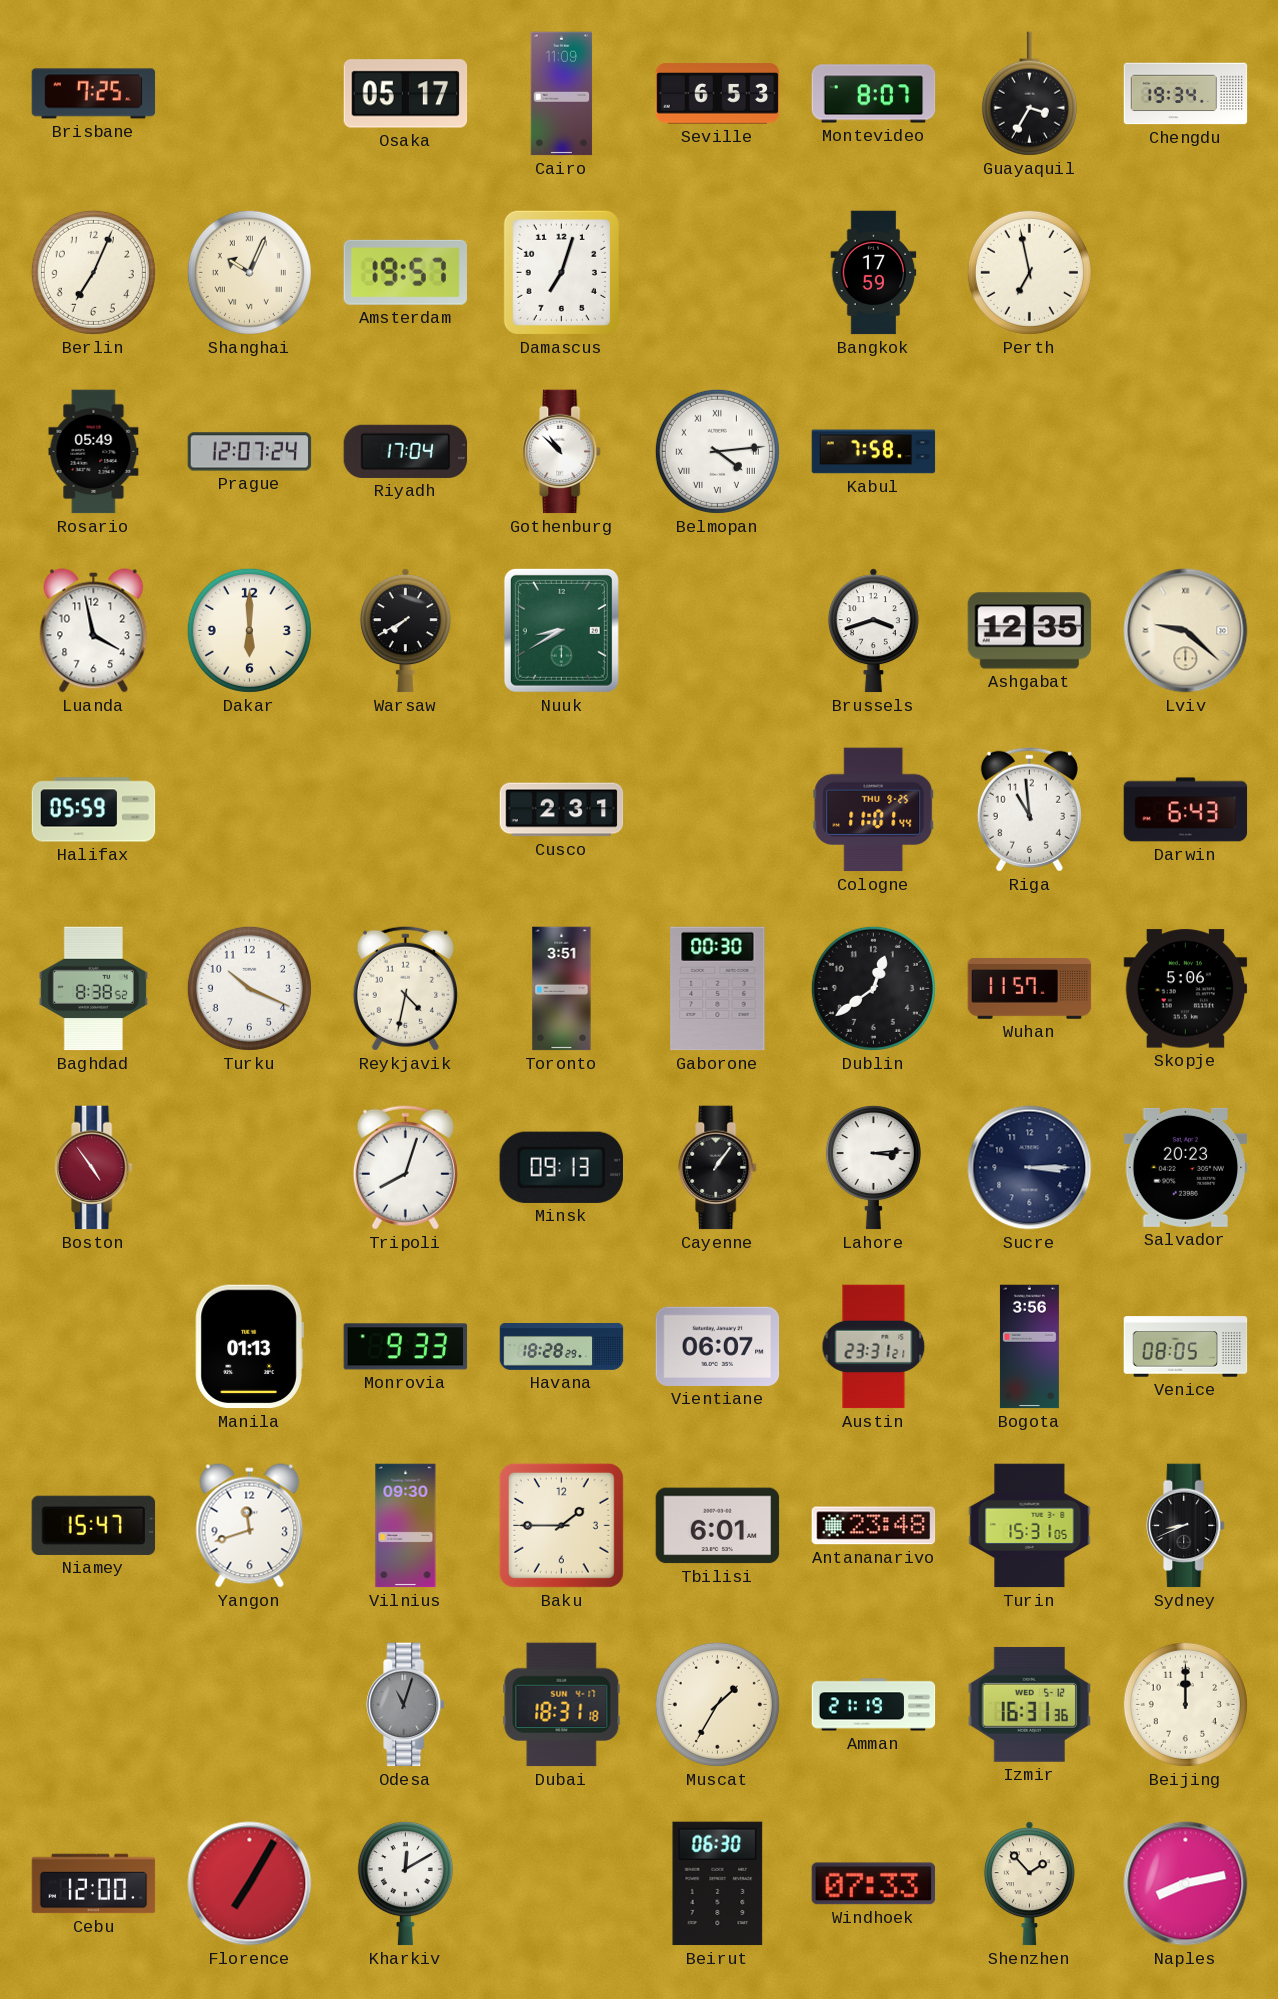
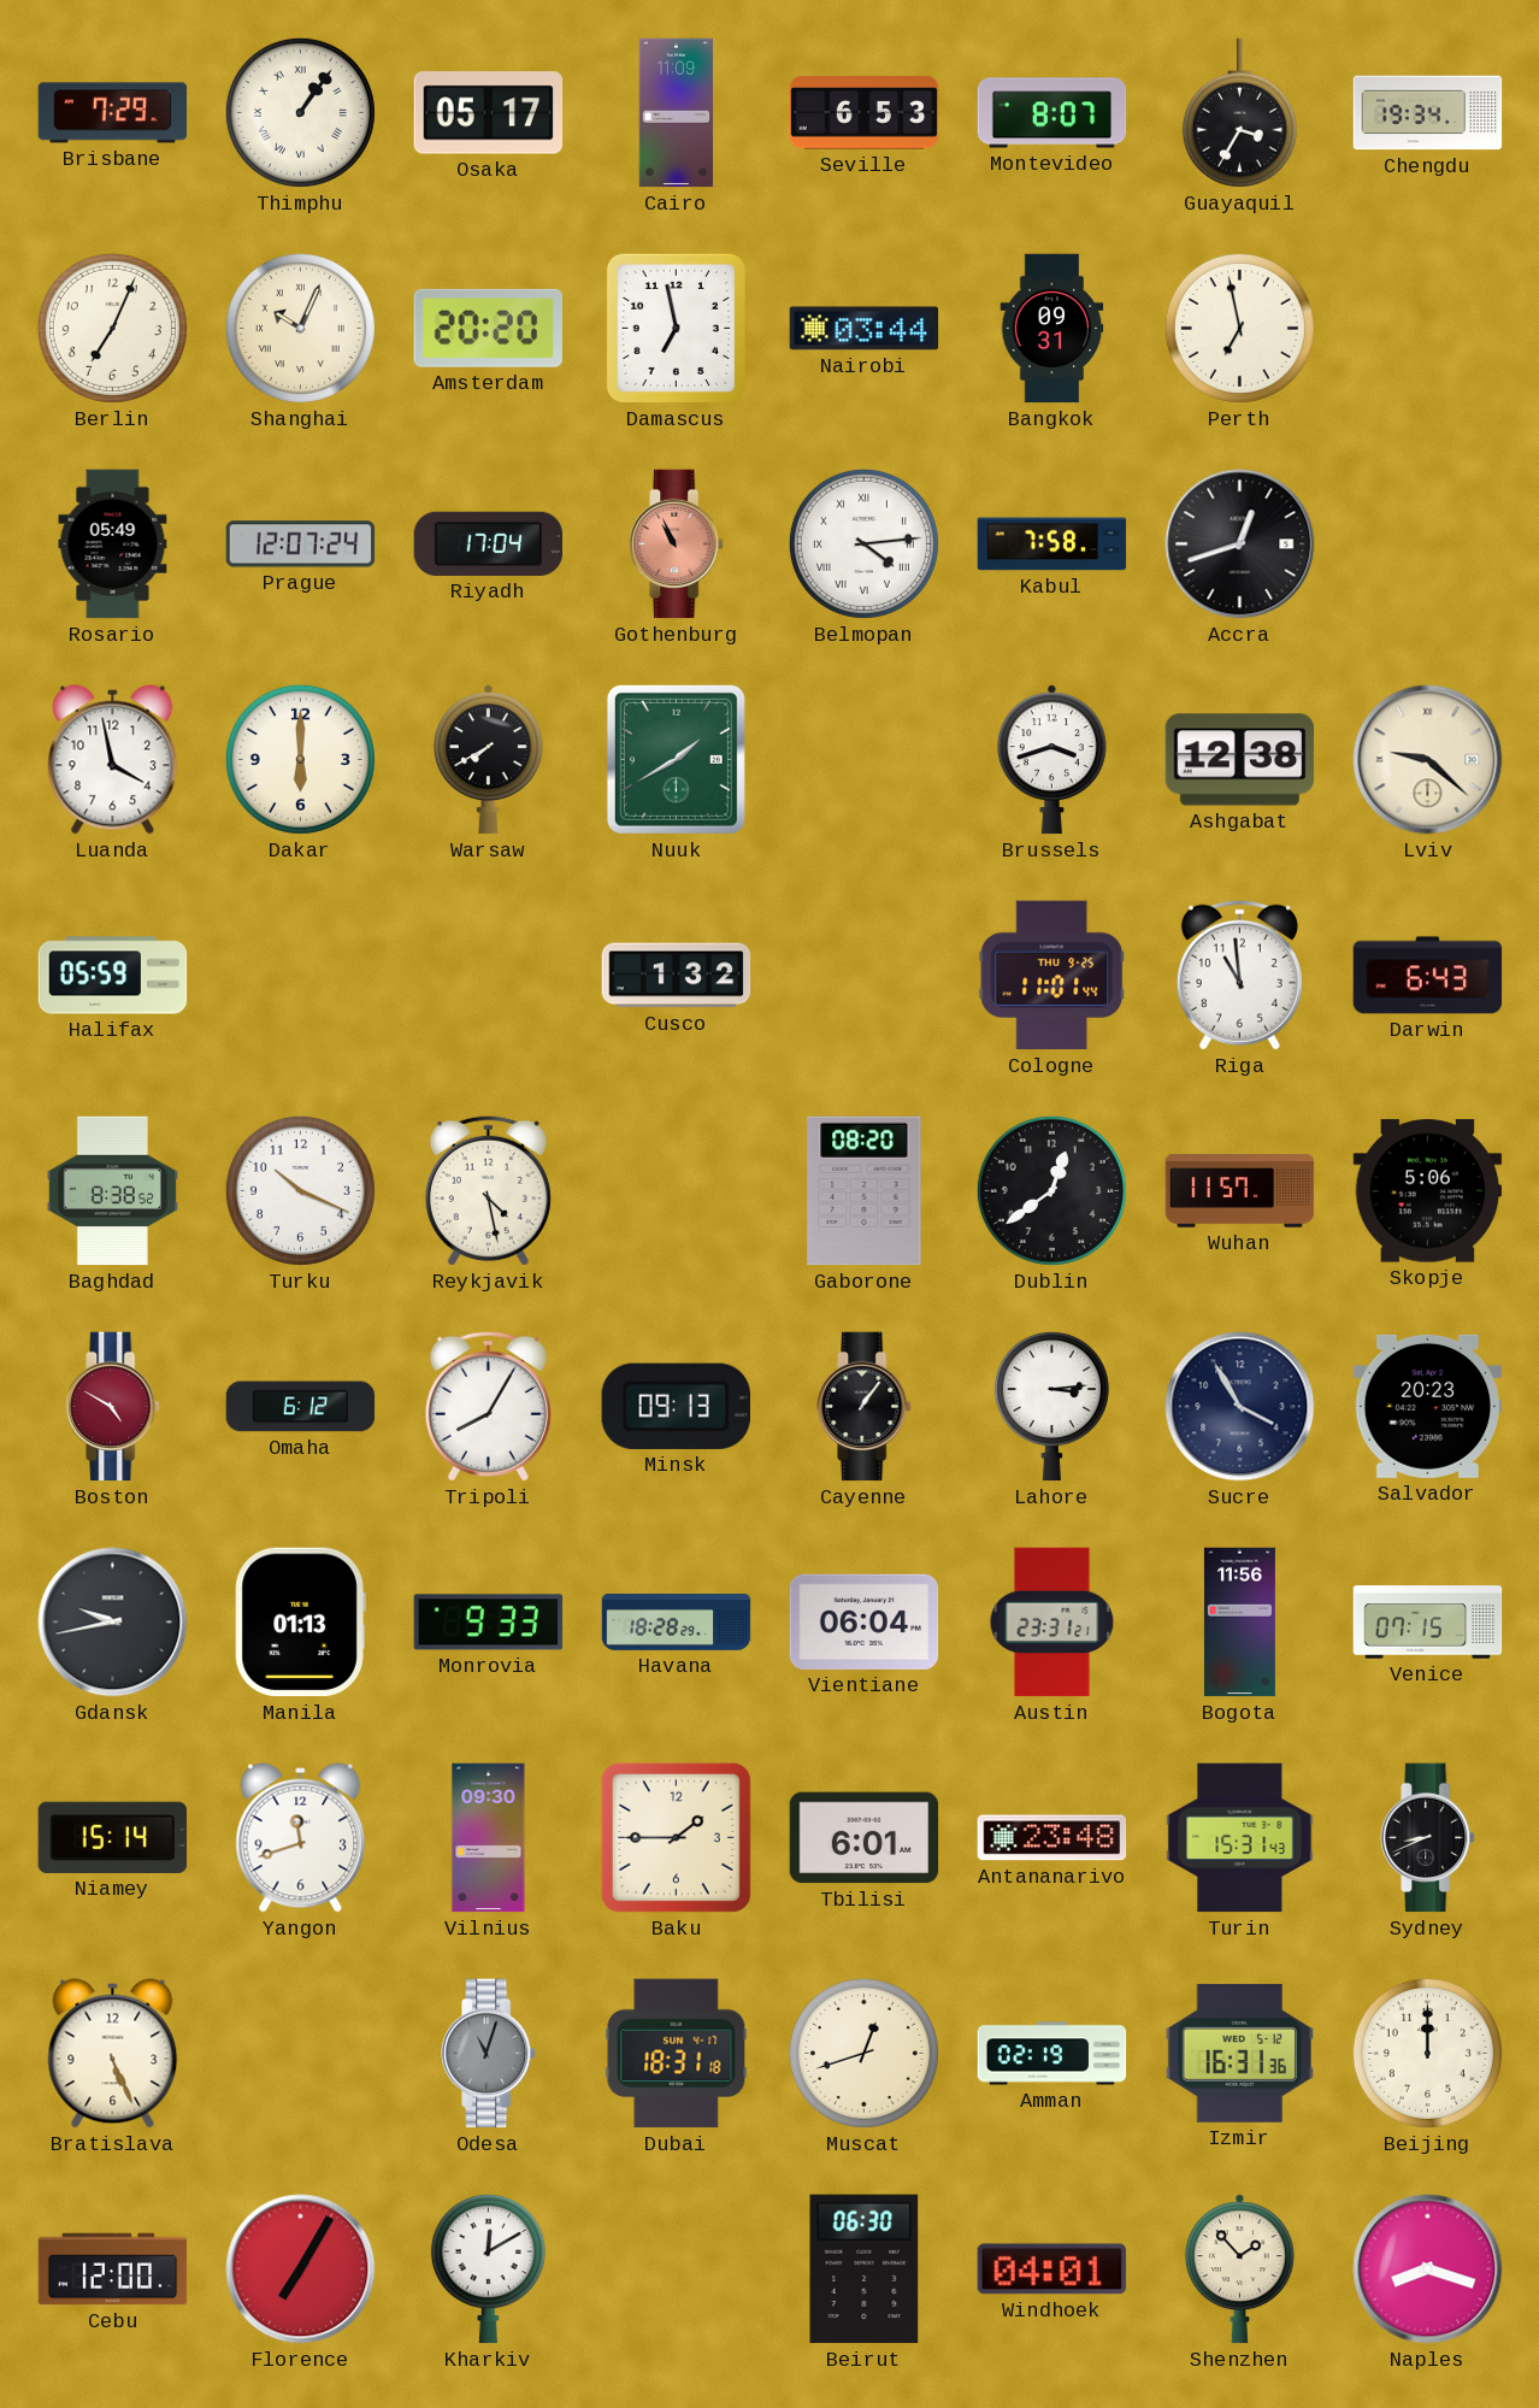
Brisbane: 7:25 -> 7:29
Thimphu: none -> 1:06
Amsterdam: 19:57 -> 20:20
Damascus: 7:03 -> 6:58
Nairobi: none -> 03:44
Bangkok: 17:59 -> 09:31
Gothenburg: 10:52 -> 10:56
Gothenburg dial: white -> salmon
Accra: none -> 12:42
Nuuk: 8:40 -> 1:40
Ashgabat: 12:35 -> 12:38
Cusco: 2:31 -> 1:32
Reykjavik: 4:32 -> 4:28
Toronto: 3:51 -> none
Gaborone: 00:30 -> 08:20
Boston: 4:54 -> 4:50
Omaha: none -> 6:12
Tripoli: 8:03 -> 8:05
Sucre: 3:15 -> 3:55
Gdansk: none -> 9:43
Vientiane: 06:07 -> 06:04
Bogota: 3:56 -> 11:56
Venice: 08:05 -> 07:15
Niamey: 15:47 -> 15:14
Turin: 15:31:05 -> 15:31:43
Bratislava: none -> 5:26
Muscat: 1:35 -> 12:42
Amman: 21:19 -> 02:19
Windhoek: 07:33 -> 04:01
Naples: 8:13 -> 8:18
